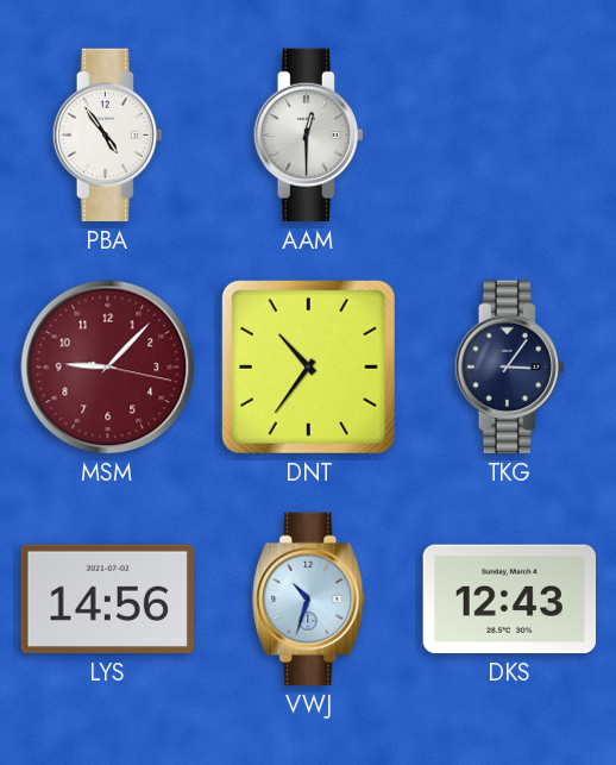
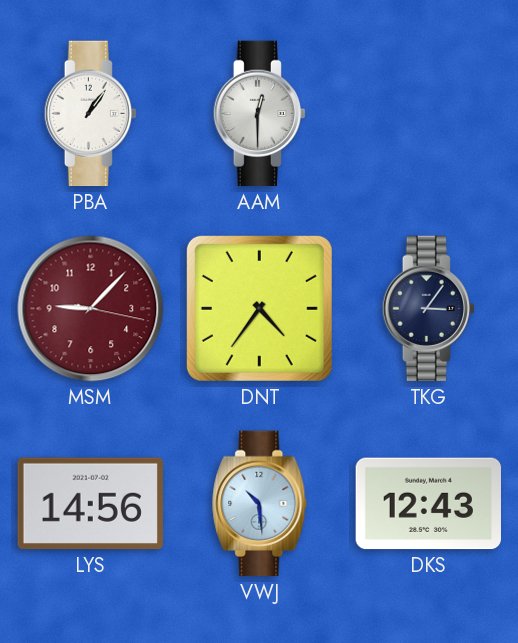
PBA: 4:54 -> 1:06
DNT: 10:36 -> 4:36
VWJ: 10:33 -> 10:29
